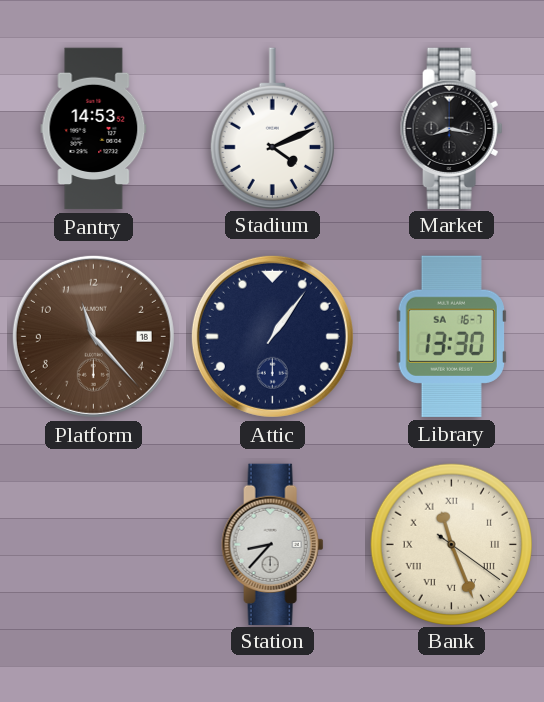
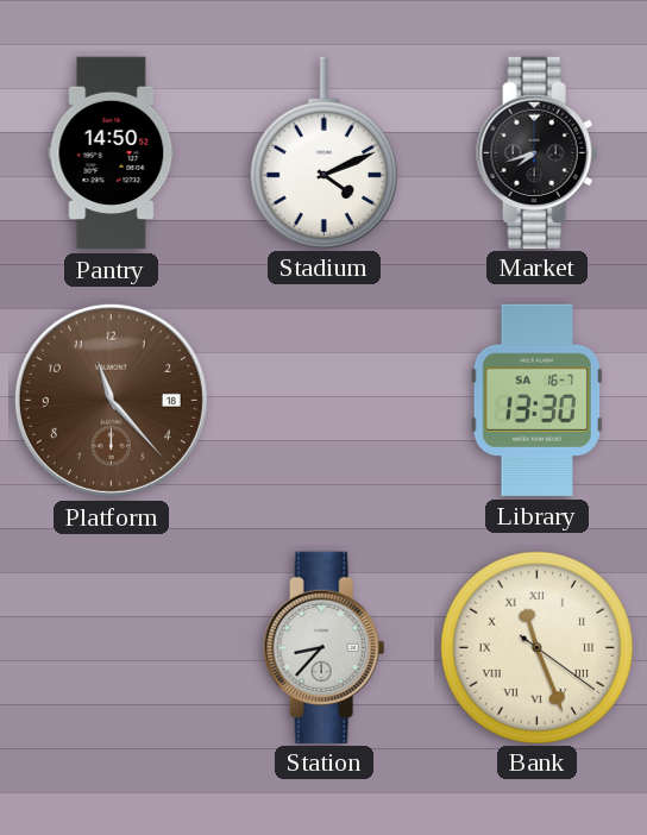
Pantry: 14:53 -> 14:50
Market: 8:17 -> 7:42
Attic: 1:06 -> none
